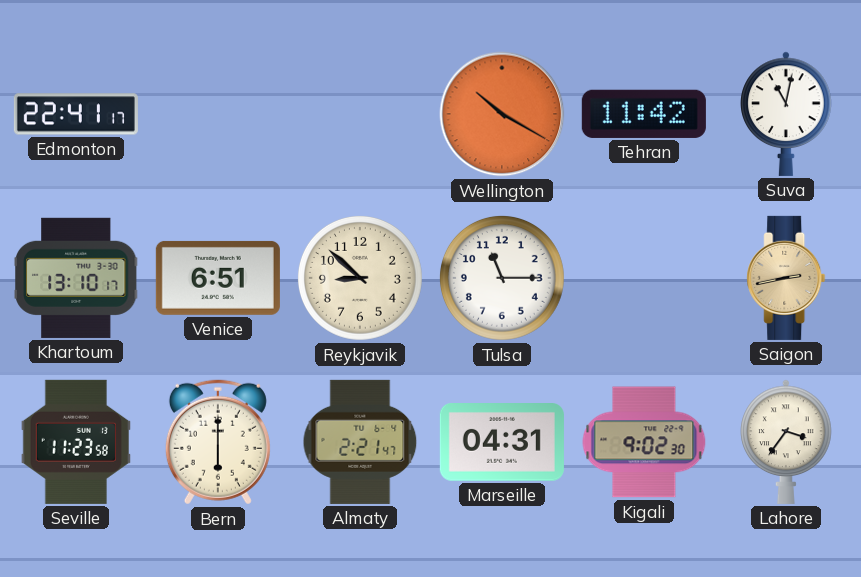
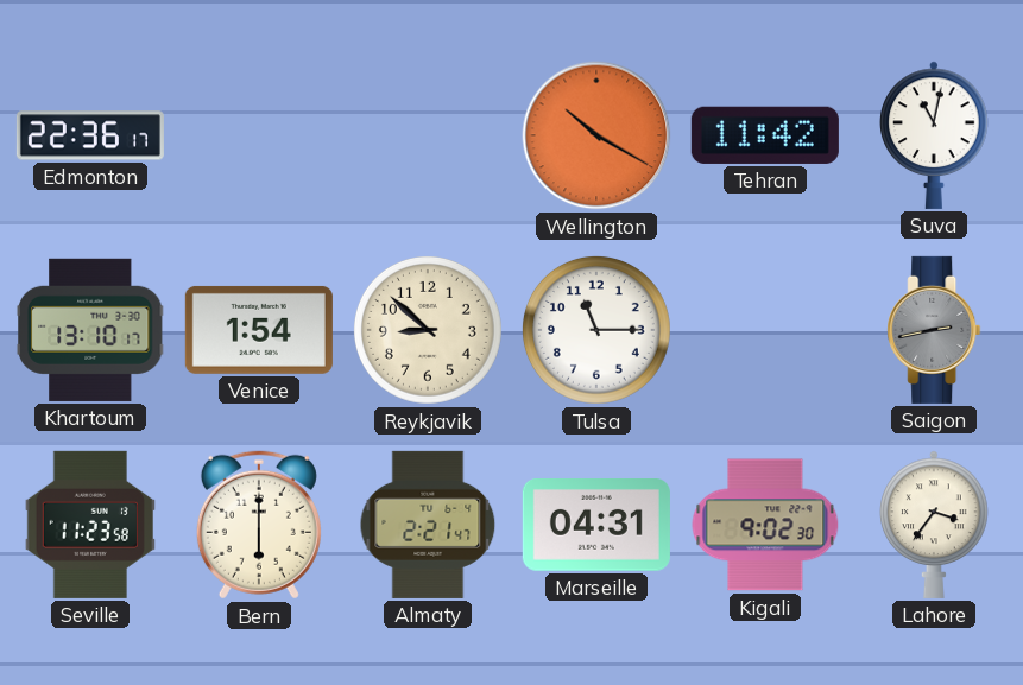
Edmonton: 22:41 -> 22:36
Venice: 6:51 -> 1:54
Saigon dial: champagne -> grey
